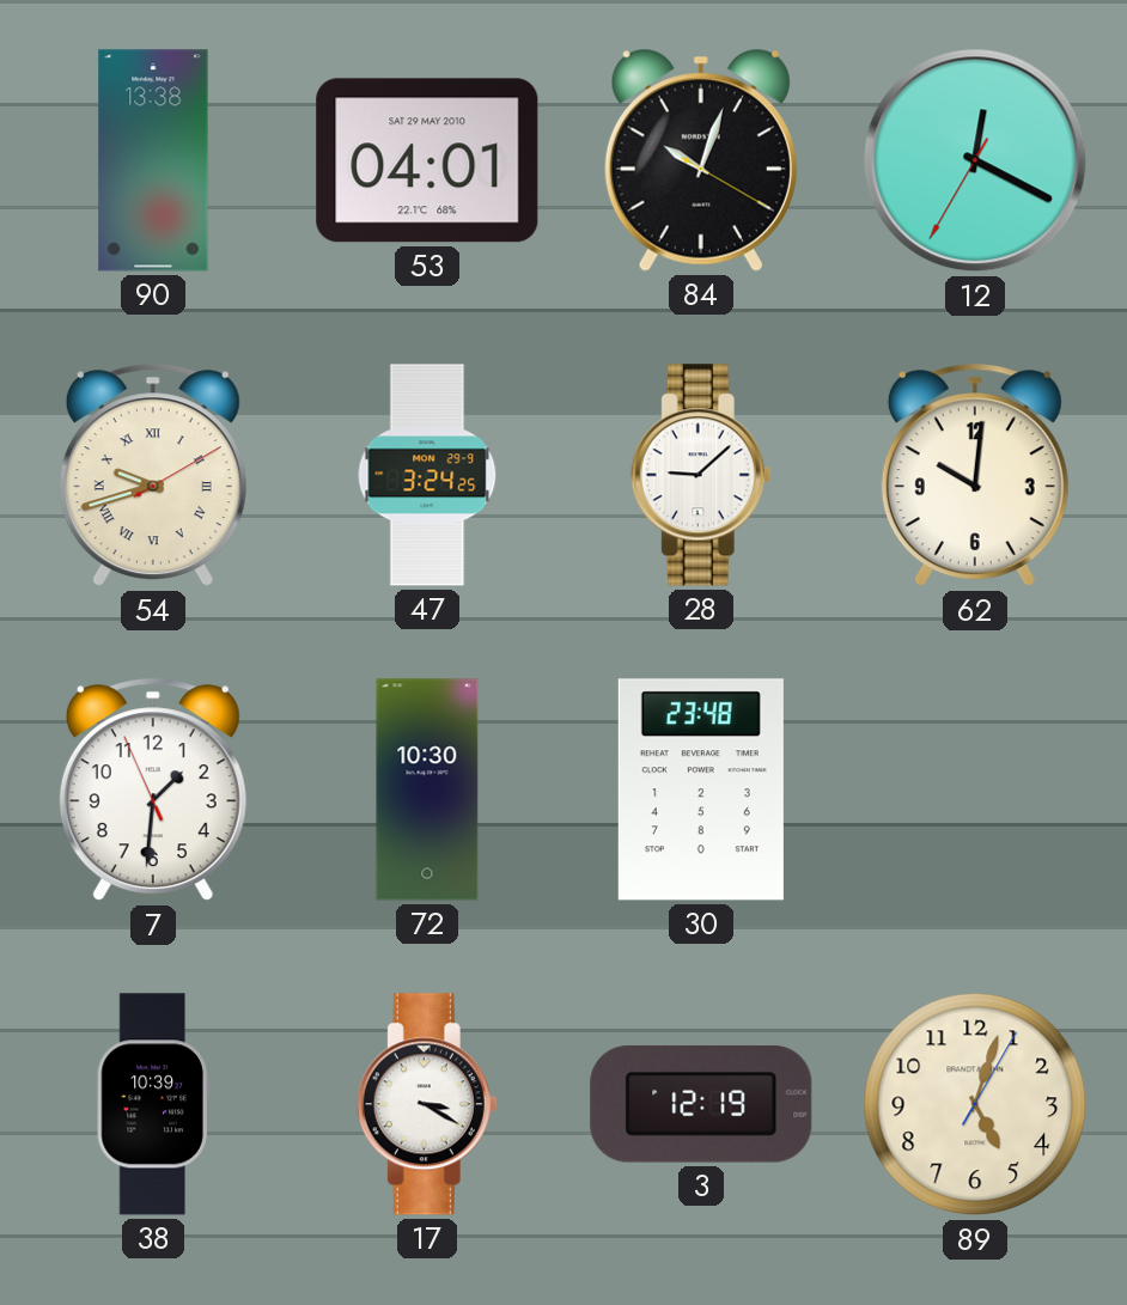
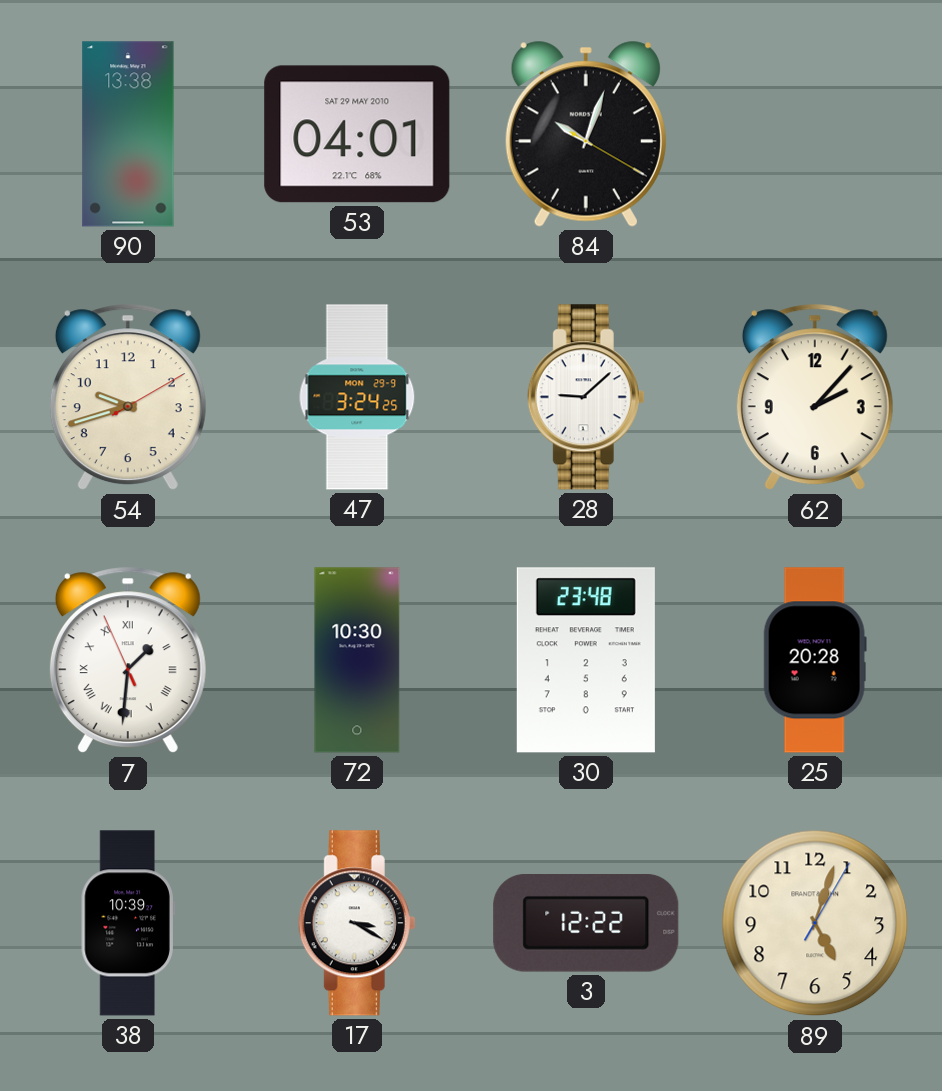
12: 12:19 -> none
54 numerals: Roman -> Arabic
62: 10:01 -> 2:07
7 numerals: Arabic -> Roman
25: none -> 20:28
3: 12:19 -> 12:22
